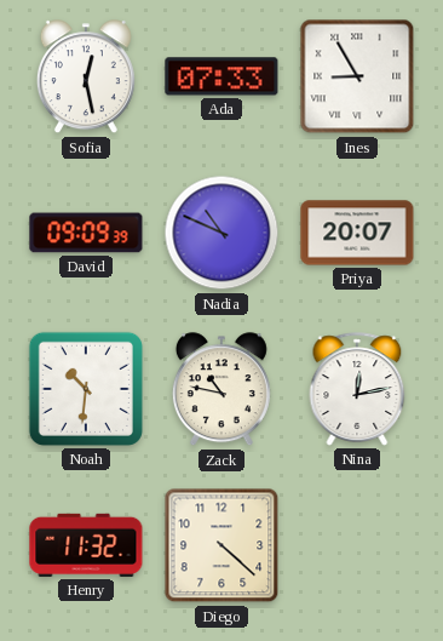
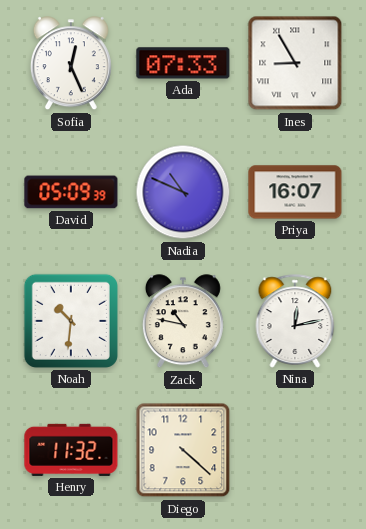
Sofia: 12:28 -> 12:26
David: 09:09 -> 05:09
Priya: 20:07 -> 16:07
